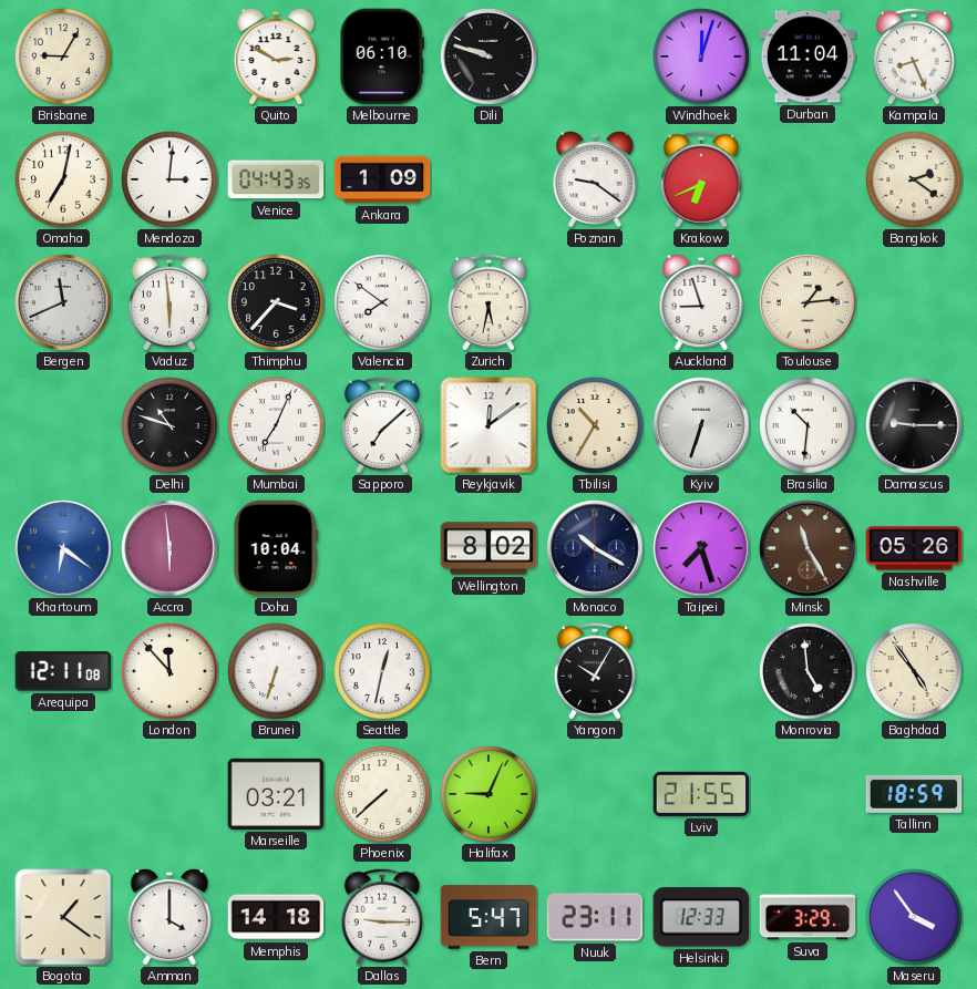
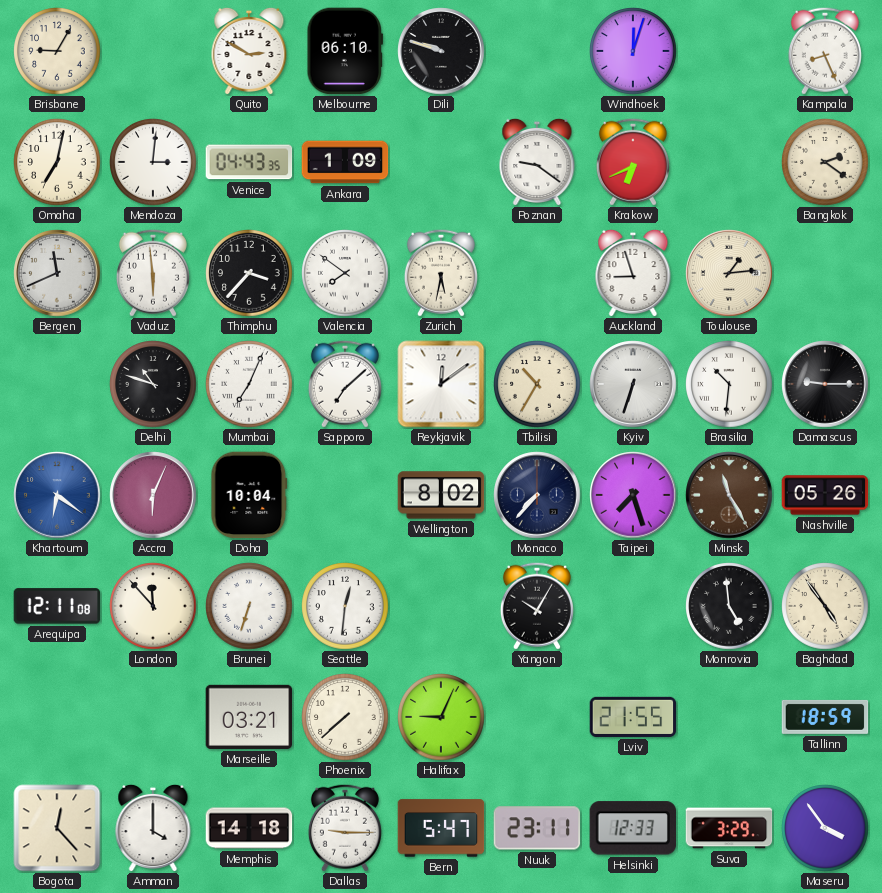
Durban: 11:04 -> none
Accra: 5:59 -> 6:04
Monaco: 10:20 -> 7:37
Seattle: 12:32 -> 12:31
Bogota: 1:21 -> 12:23
